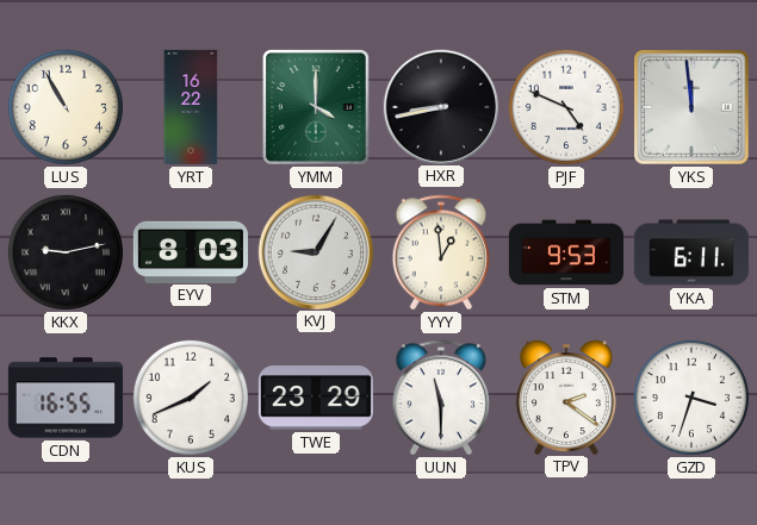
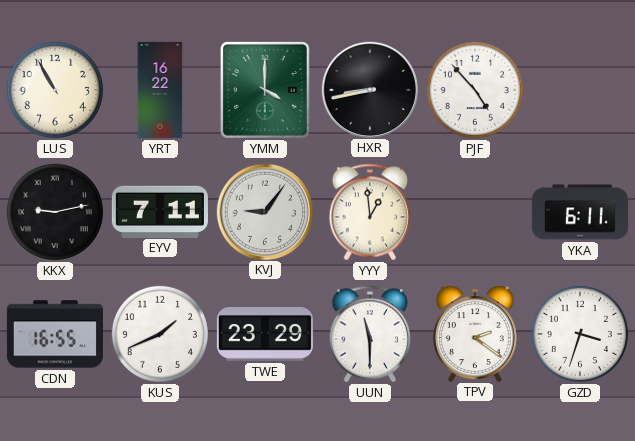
PJF: 4:49 -> 4:53
YKS: 11:59 -> none
EYV: 8:03 -> 7:11
KVJ: 9:05 -> 9:06
STM: 9:53 -> none
